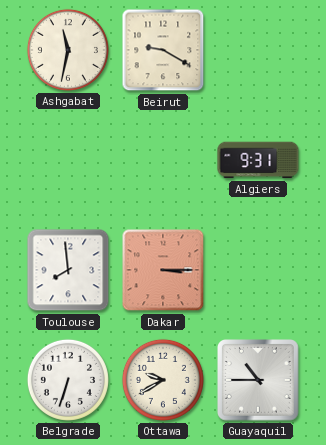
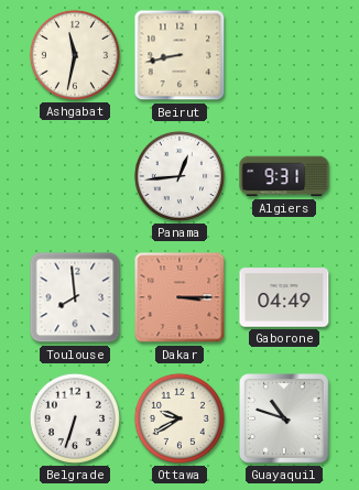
Beirut: 9:20 -> 8:43
Panama: none -> 12:44
Gaborone: none -> 04:49
Guayaquil: 10:45 -> 10:48
